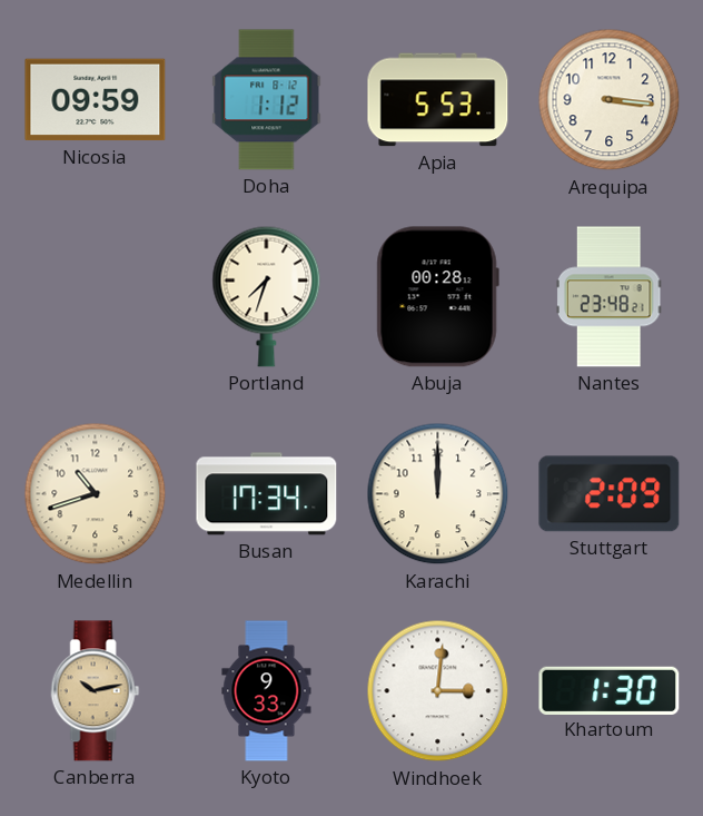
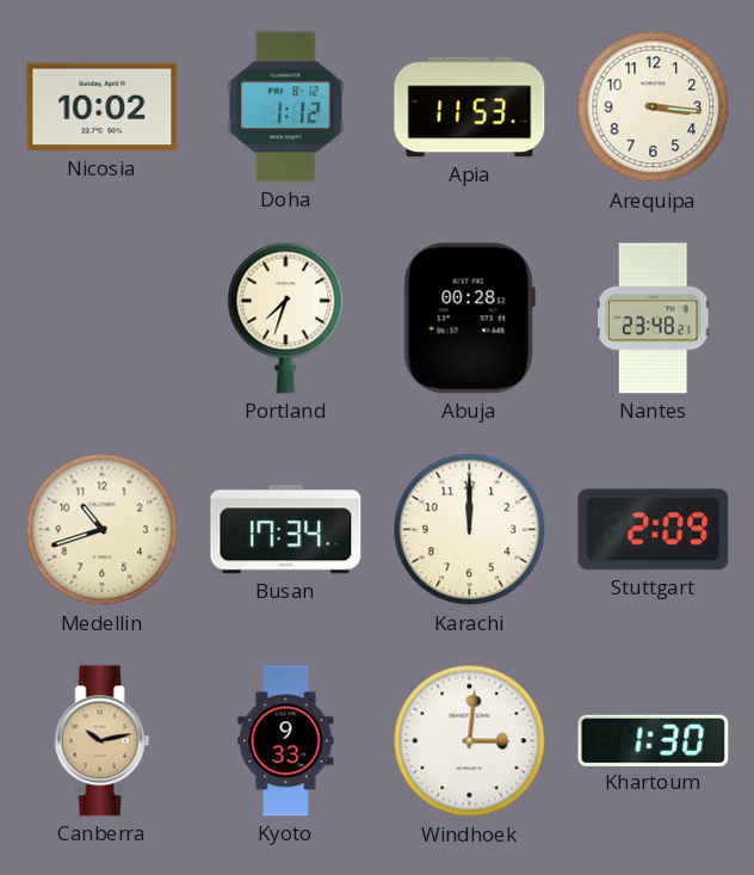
Nicosia: 09:59 -> 10:02
Apia: 5:53 -> 11:53
